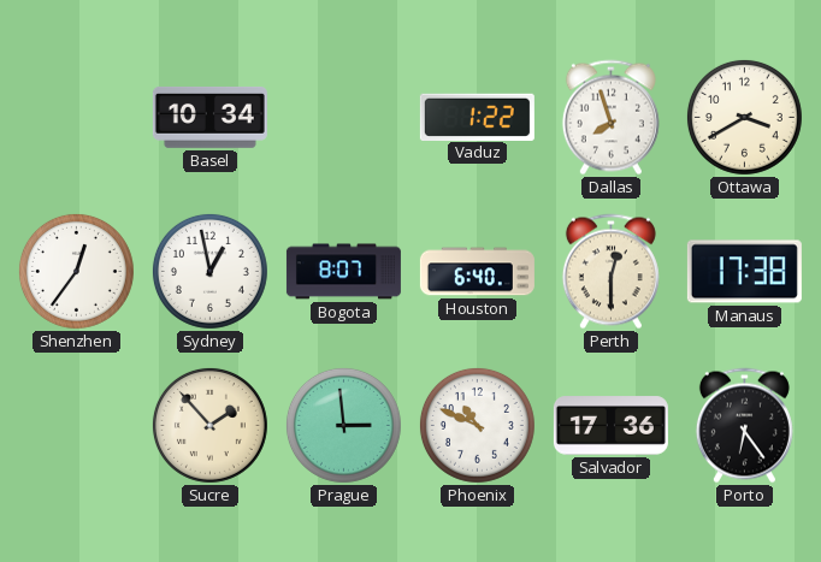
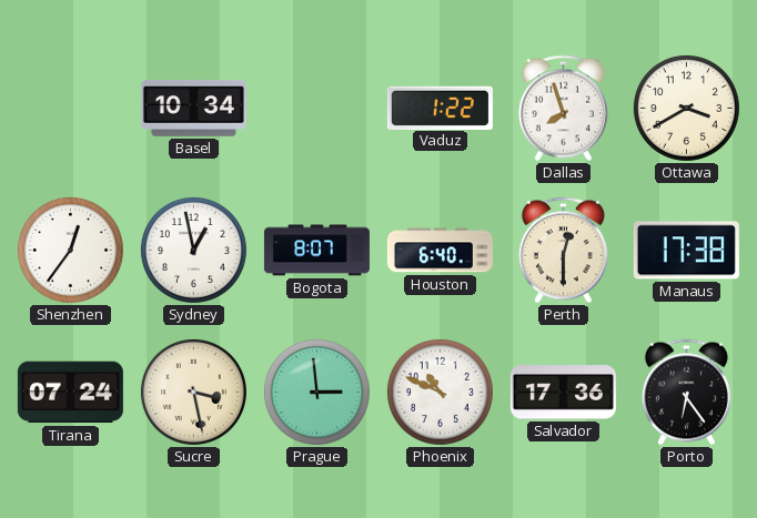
Tirana: none -> 07:24
Sucre: 1:53 -> 3:28
